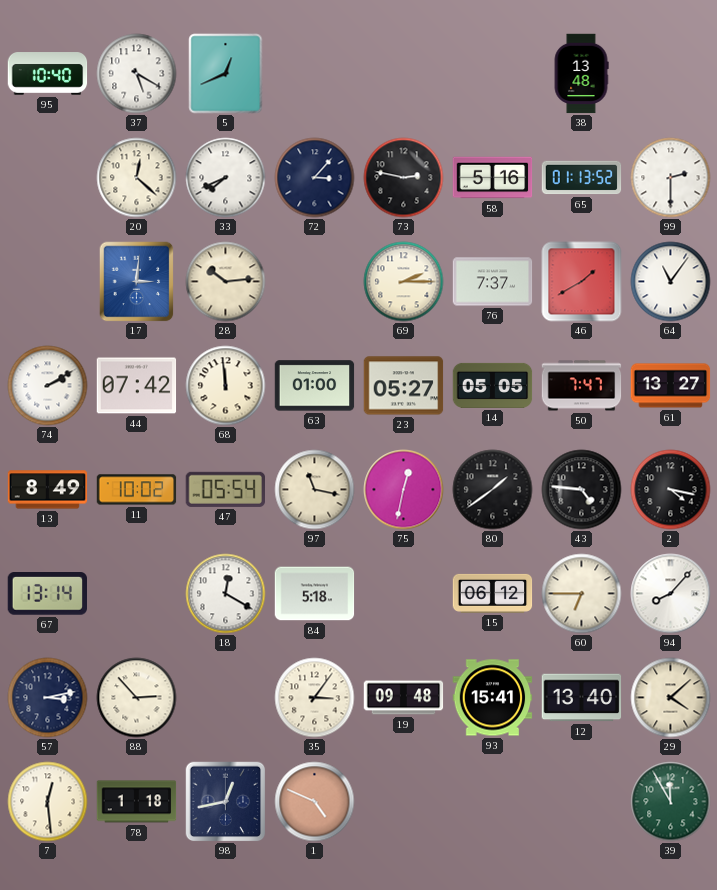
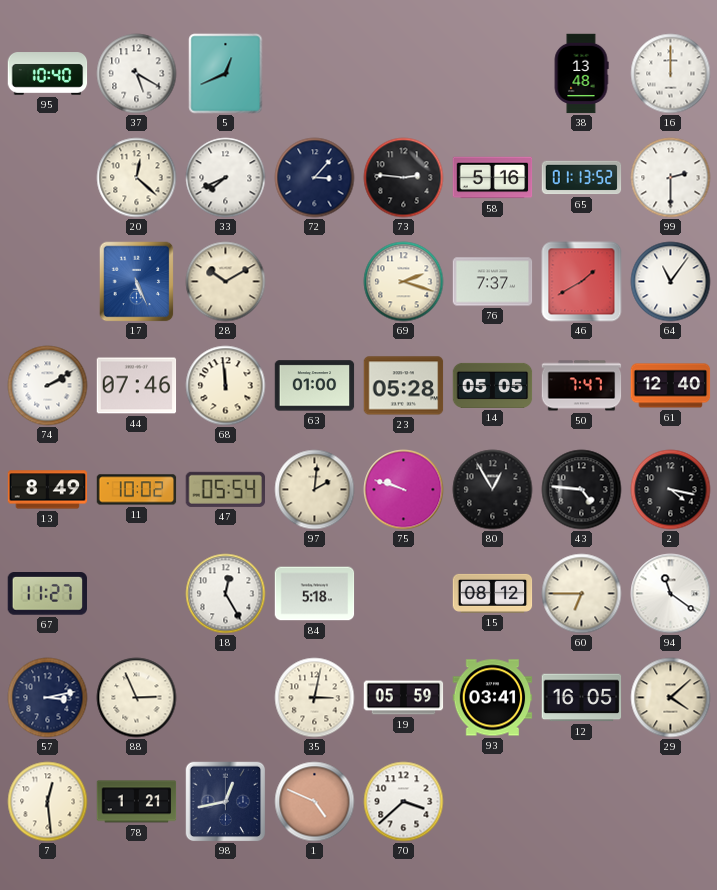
16: none -> 12:00
73: 2:47 -> 2:46
17: 3:01 -> 5:26
28: 10:14 -> 10:10
69: 2:15 -> 2:18
44: 07:42 -> 07:46
23: 05:27 -> 05:28
61: 13:27 -> 12:40
97: 11:17 -> 2:01
75: 12:32 -> 9:48
80: 1:39 -> 12:55
67: 13:14 -> 11:27
18: 12:20 -> 12:25
15: 06:12 -> 08:12
94: 8:07 -> 11:21
88: 2:53 -> 2:56
35: 3:06 -> 3:02
19: 09:48 -> 05:59
93: 15:41 -> 03:41
12: 13:40 -> 16:05
78: 1:18 -> 1:21
70: none -> 3:38
39: 11:55 -> none
